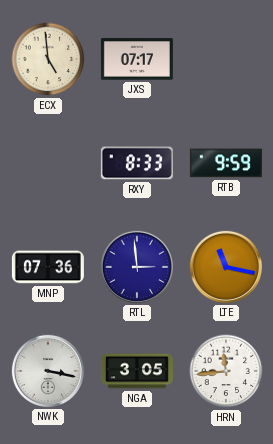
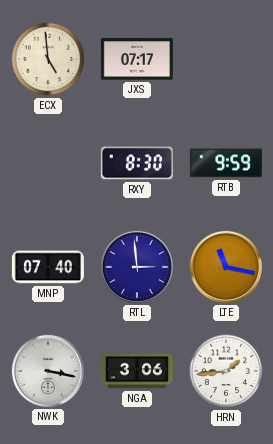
RXY: 8:33 -> 8:30
MNP: 07:36 -> 07:40
NGA: 3:05 -> 3:06
HRN: 11:44 -> 1:44
